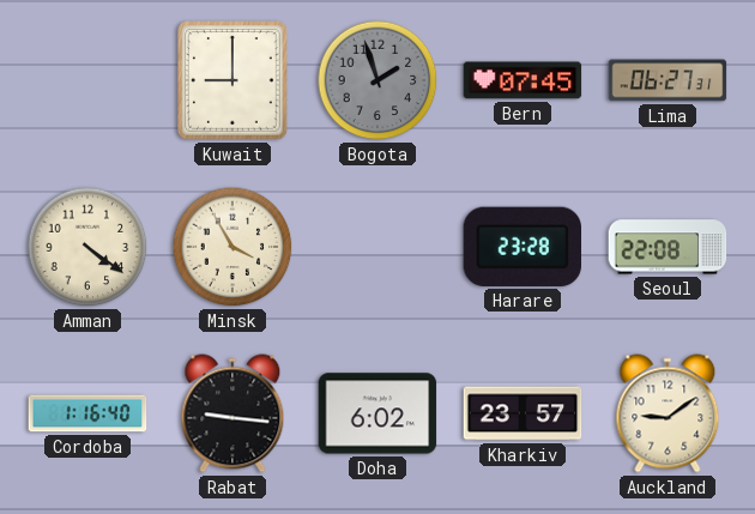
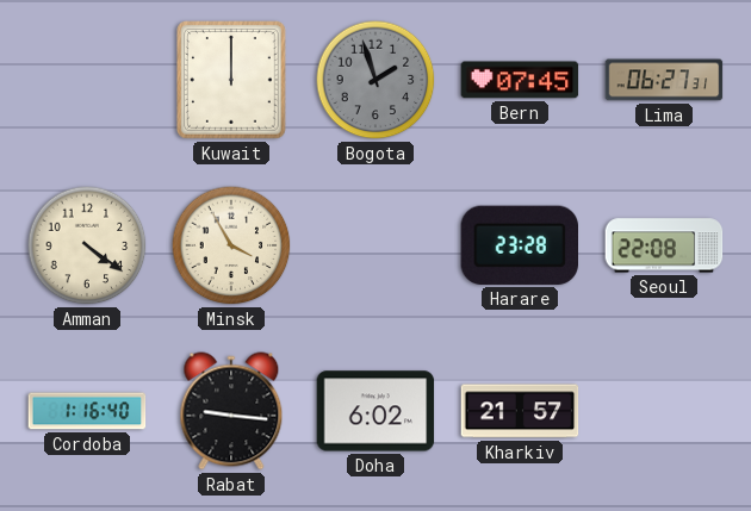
Kuwait: 9:00 -> 12:00
Kharkiv: 23:57 -> 21:57
Auckland: 9:09 -> none
